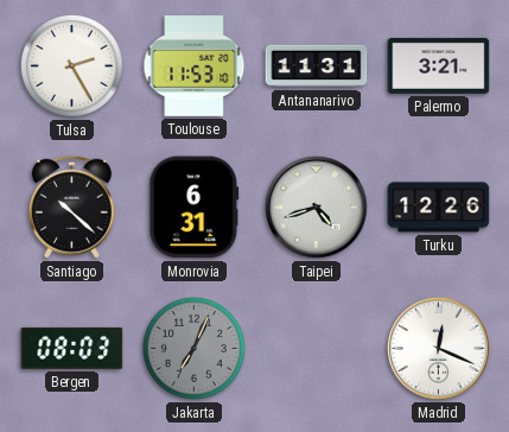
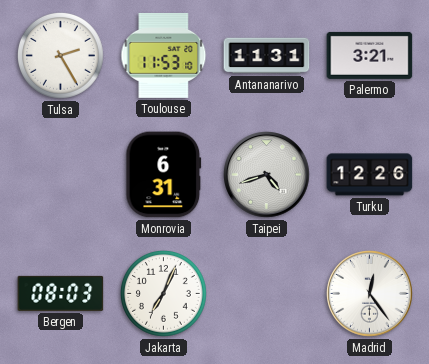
Santiago: 10:22 -> none
Jakarta dial: grey -> white
Madrid: 12:19 -> 12:24
